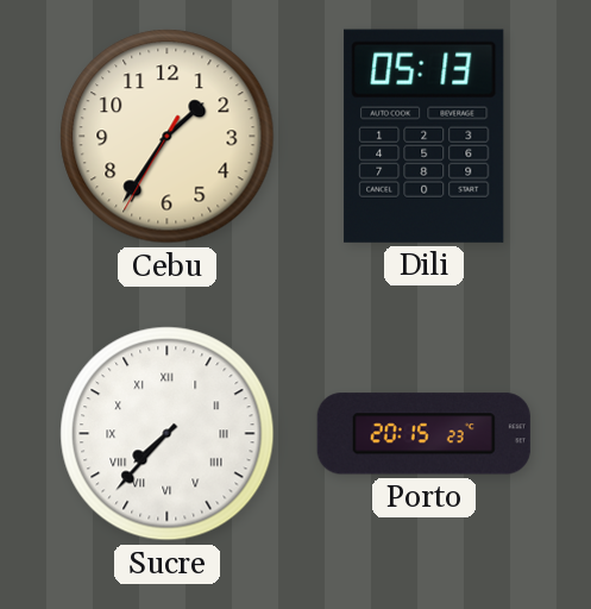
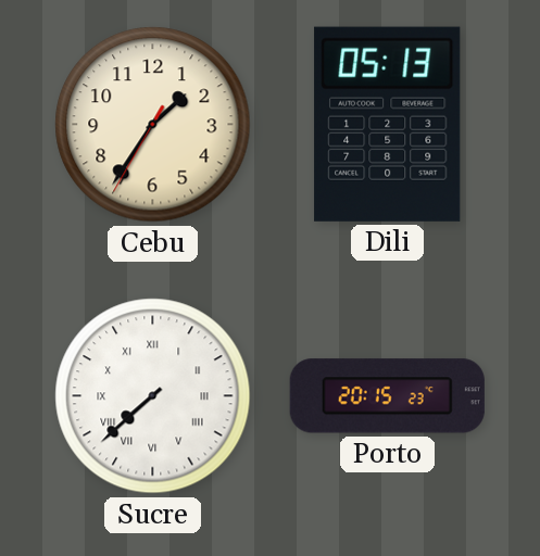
Sucre: 7:37 -> 7:38
